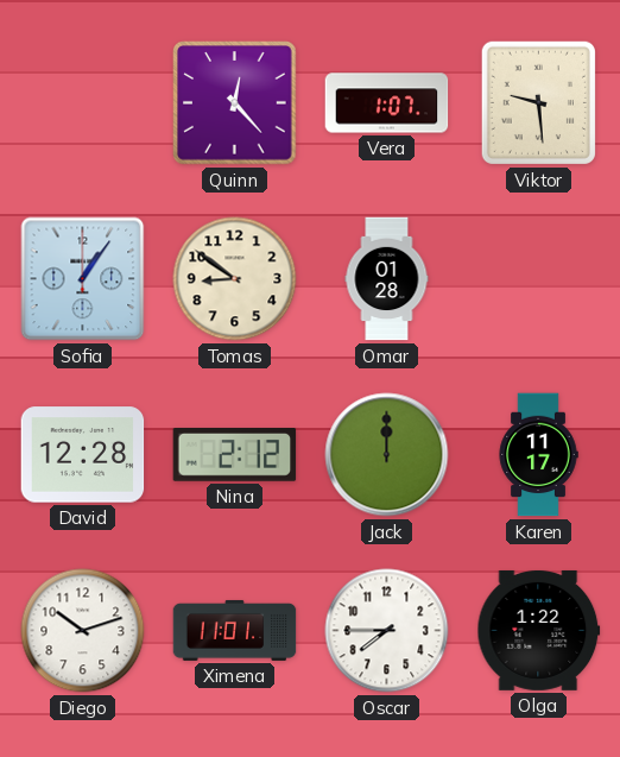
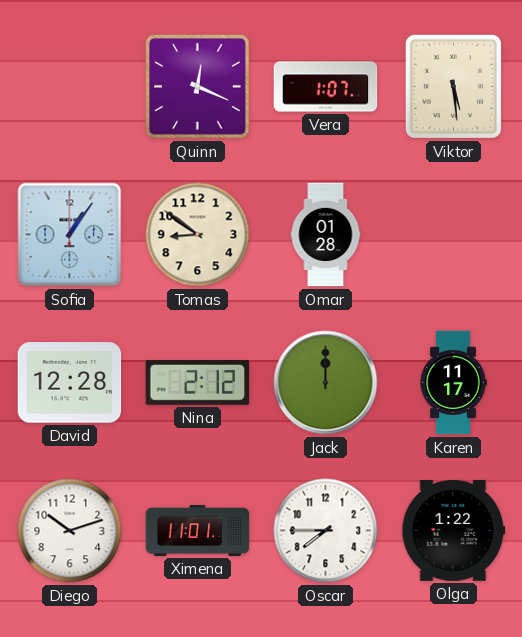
Quinn: 12:23 -> 12:19
Viktor: 9:29 -> 5:29
